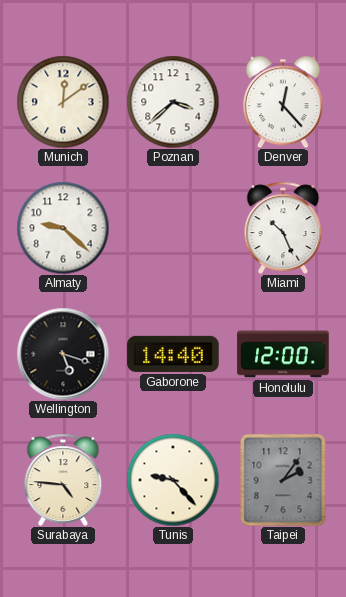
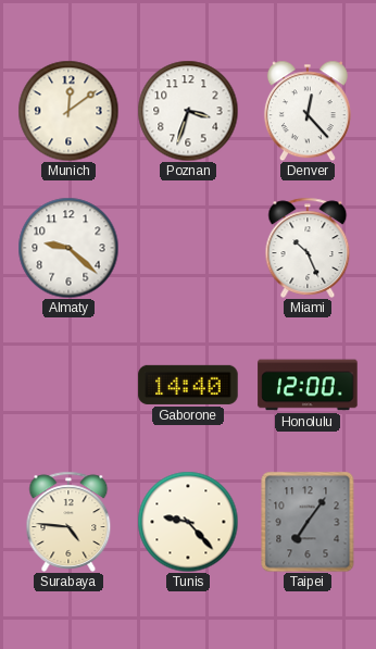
Poznan: 3:38 -> 3:33
Wellington: 5:18 -> none
Taipei: 2:06 -> 7:06
